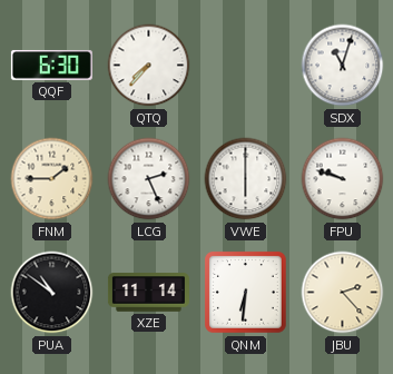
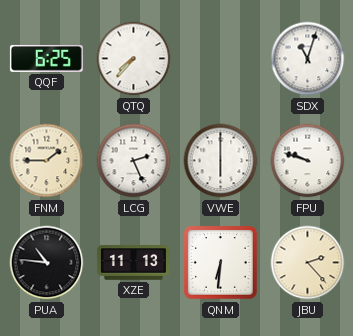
QQF: 6:30 -> 6:25
PUA: 10:51 -> 10:46
XZE: 11:14 -> 11:13
